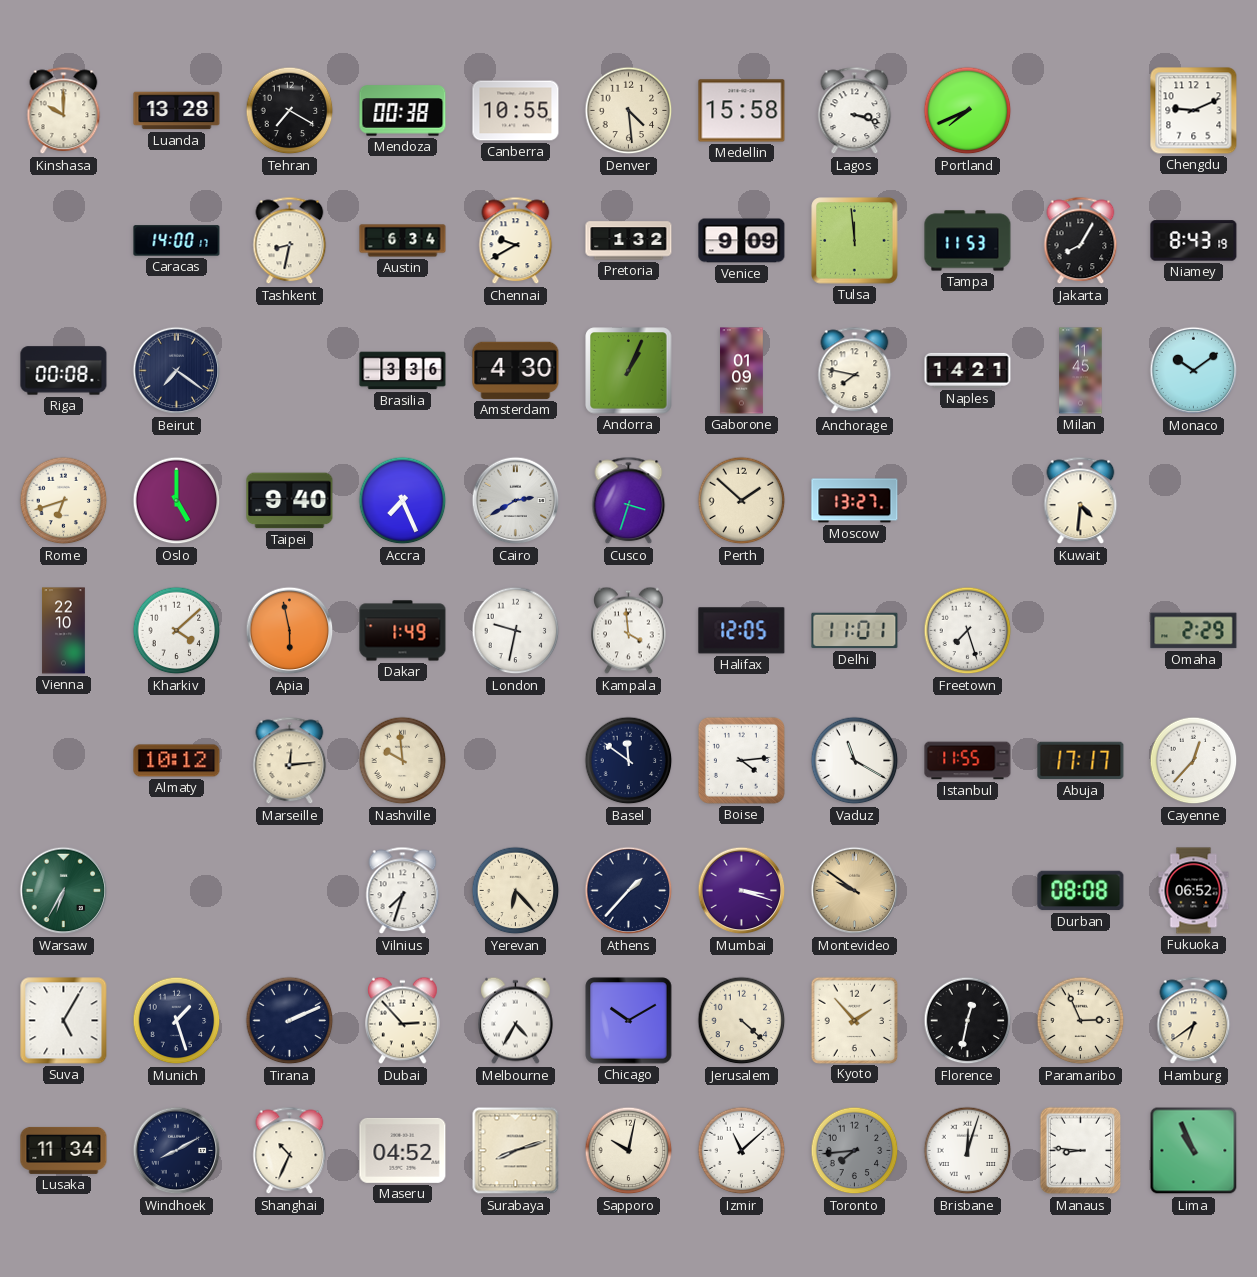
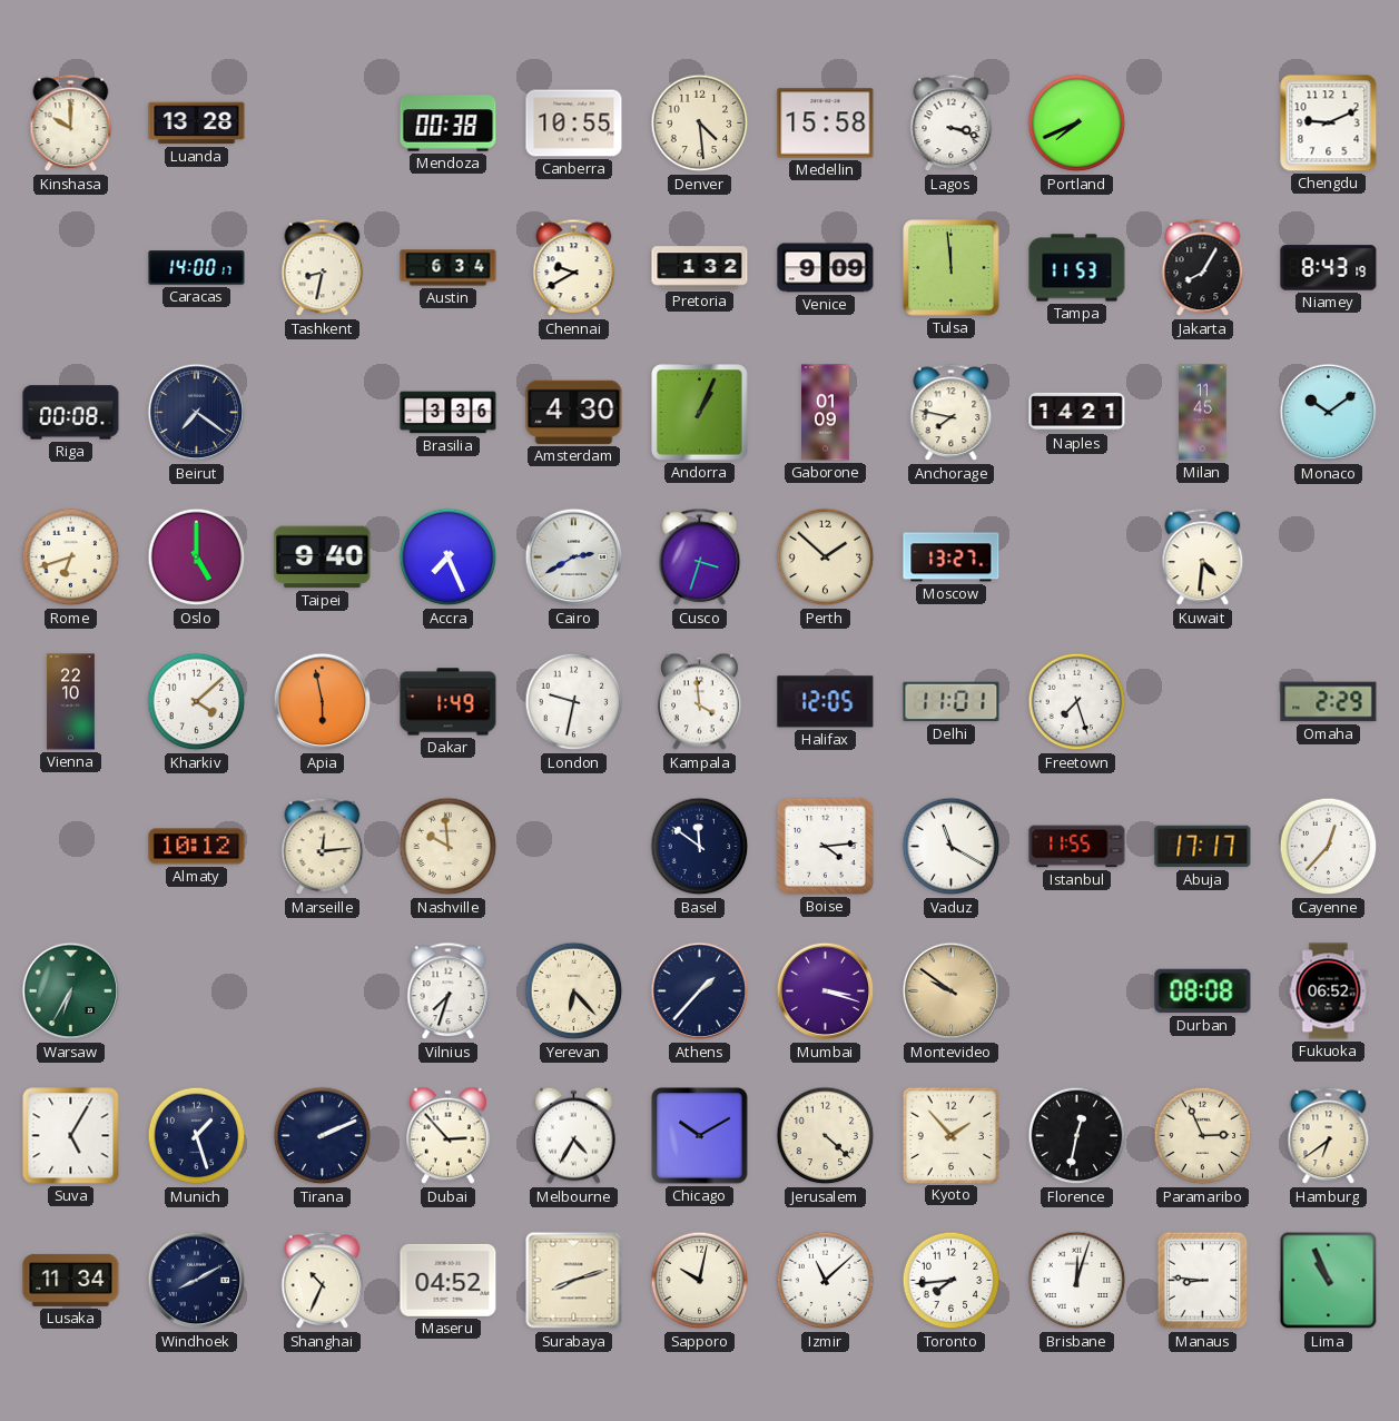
Tehran: 7:20 -> none
Toronto dial: grey -> white
